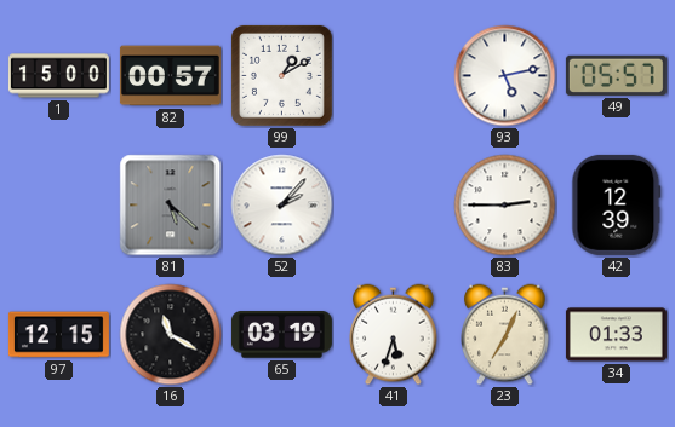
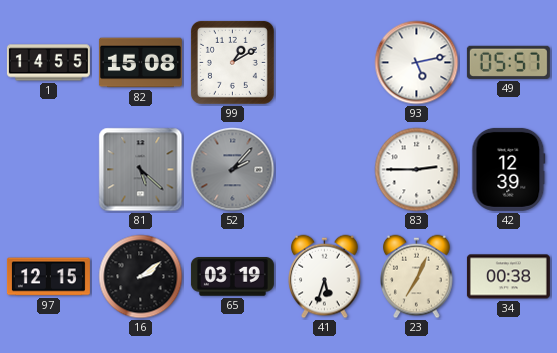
1: 15:00 -> 14:55
82: 00:57 -> 15:08
52 dial: white -> grey
16: 11:20 -> 2:09
34: 01:33 -> 00:38
